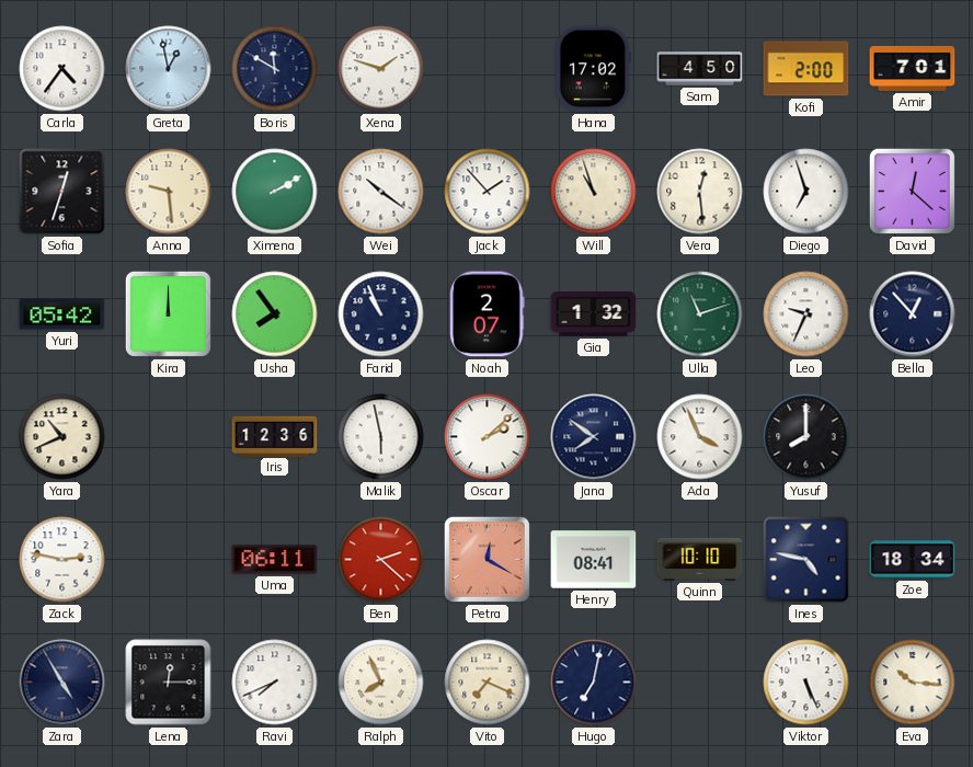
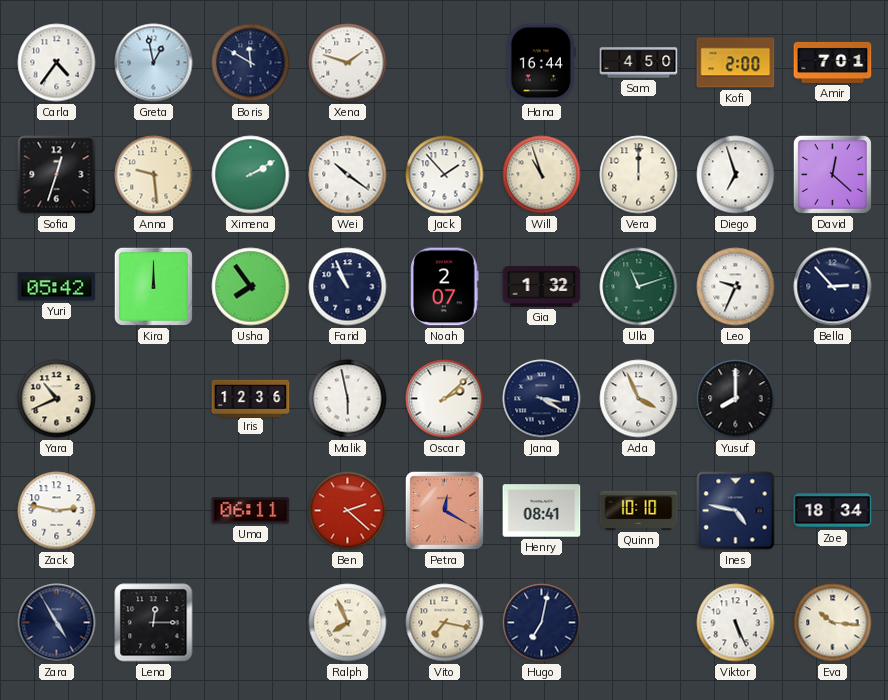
Hana: 17:02 -> 16:44
Vera: 12:29 -> 12:00
Bella: 12:53 -> 2:53
Jana: 7:51 -> 3:20
Ravi: 7:41 -> none
Vito: 7:19 -> 7:17
